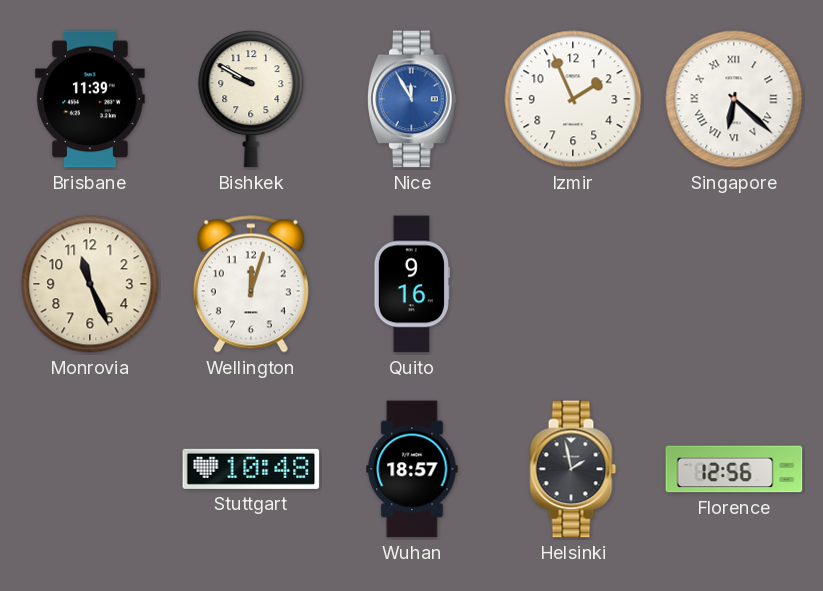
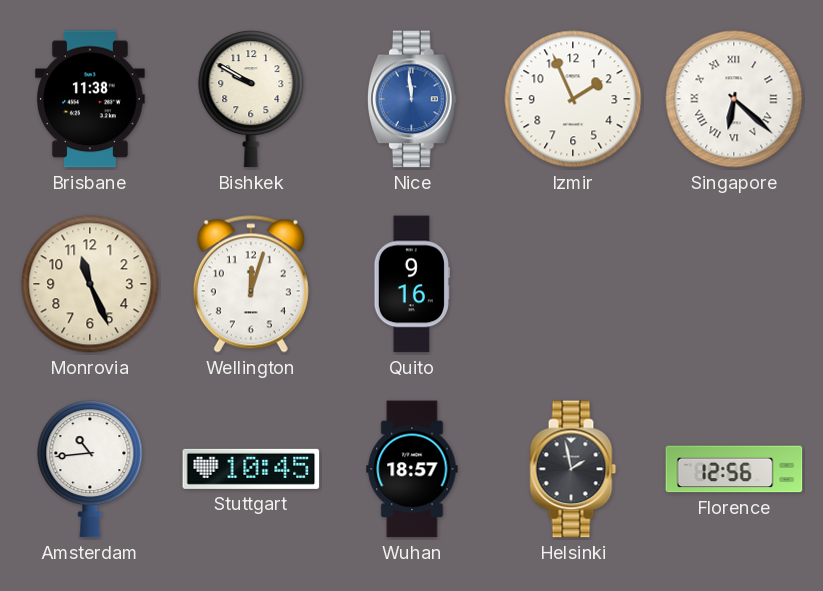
Brisbane: 11:39 -> 11:38
Nice: 11:55 -> 11:59
Amsterdam: none -> 10:44
Stuttgart: 10:48 -> 10:45
